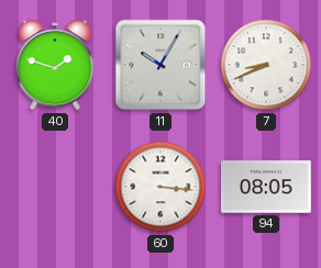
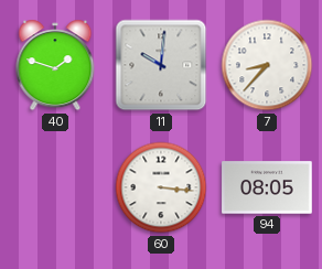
11: 10:05 -> 10:01
7: 8:41 -> 8:37
